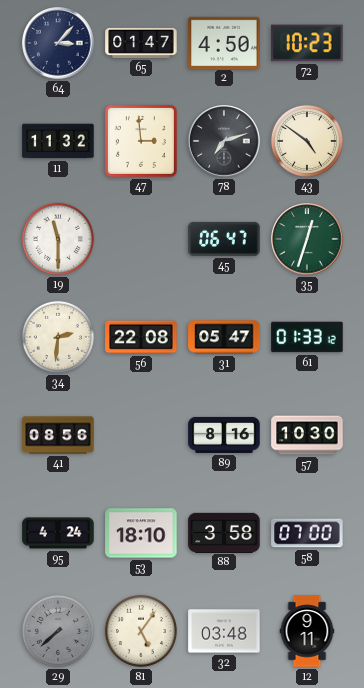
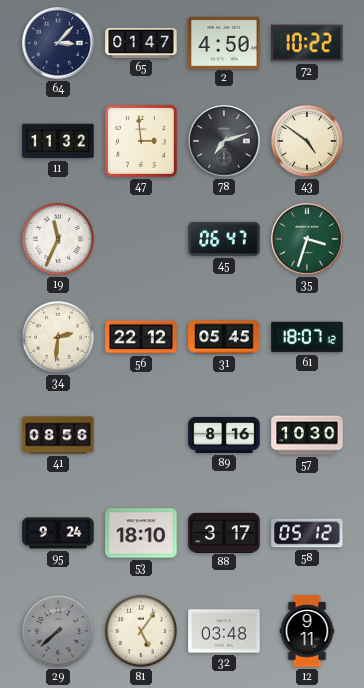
72: 10:23 -> 10:22
19: 11:30 -> 11:34
35: 12:33 -> 3:33
56: 22:08 -> 22:12
31: 05:47 -> 05:45
61: 01:33 -> 18:07
95: 4:24 -> 9:24
88: 3:58 -> 3:17
58: 07:00 -> 05:12
